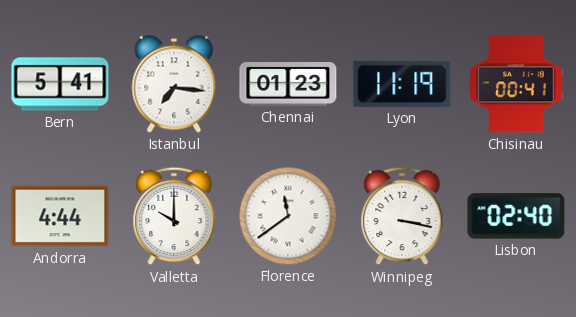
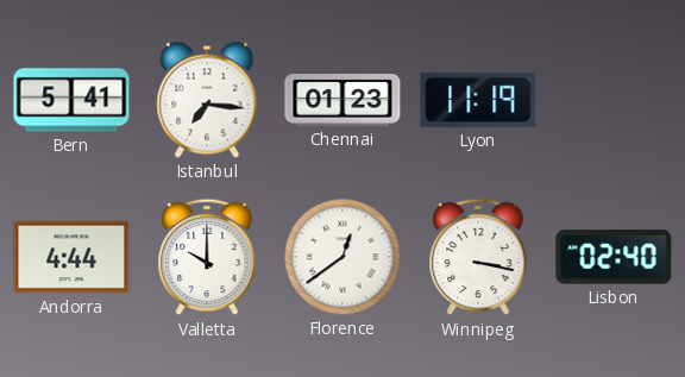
Chisinau: 00:41 -> none
Florence: 11:39 -> 12:39
